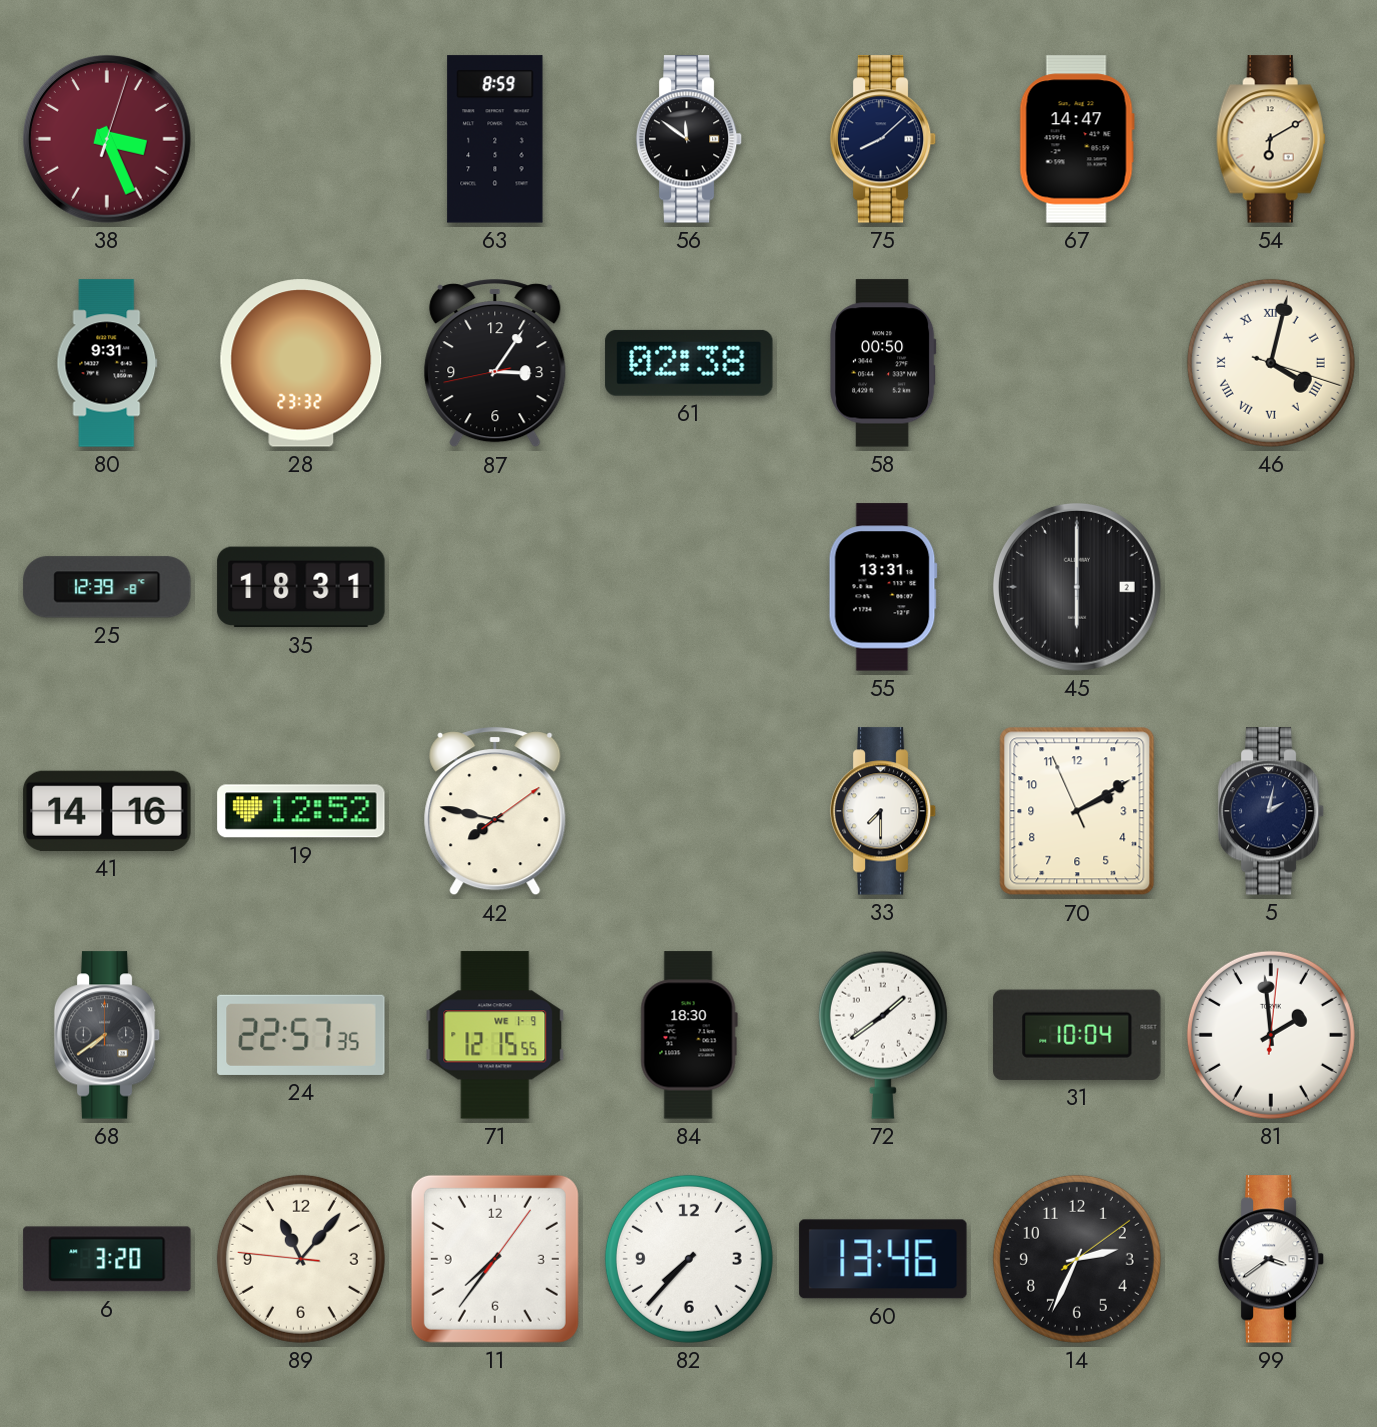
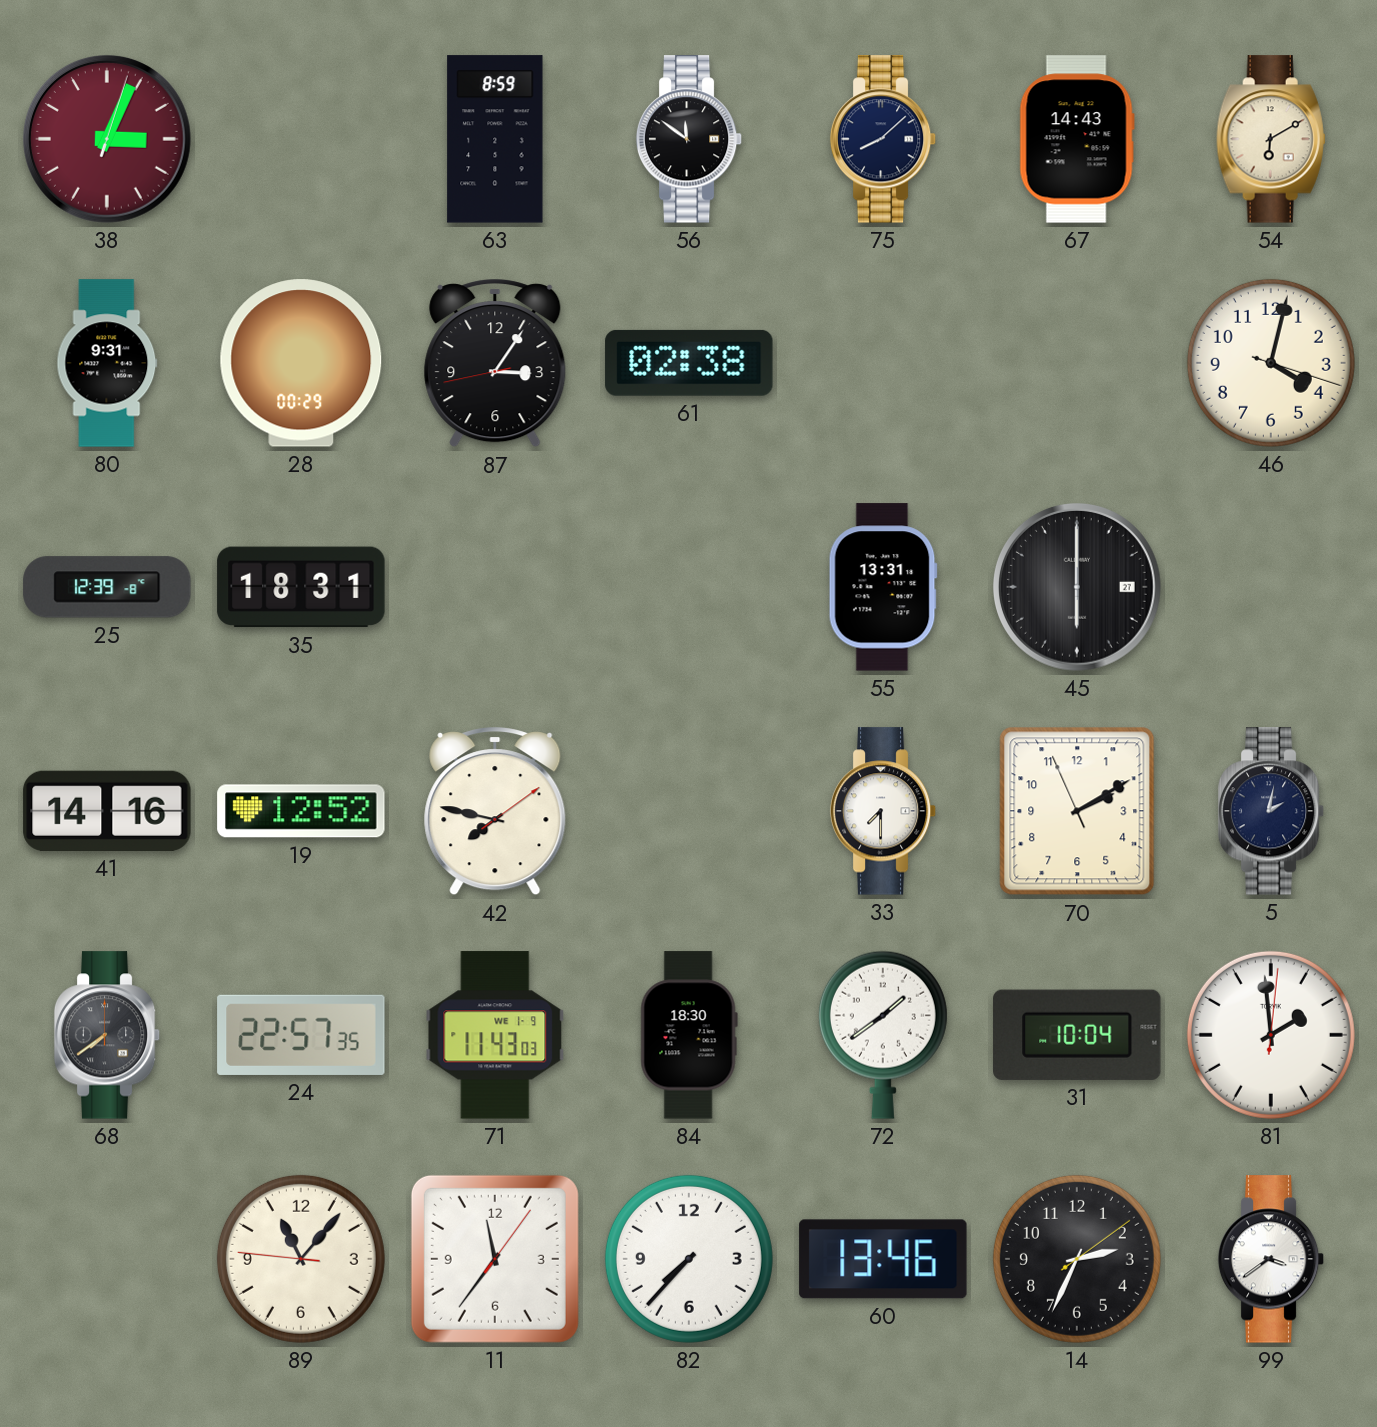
38: 3:26 -> 3:04
67: 14:47 -> 14:43
28: 23:32 -> 00:29
58: 00:50 -> none
46 numerals: Roman -> Arabic
45 date: 2 -> 27
71: 12:15 -> 11:43
6: 3:20 -> none
11: 7:36 -> 11:36
